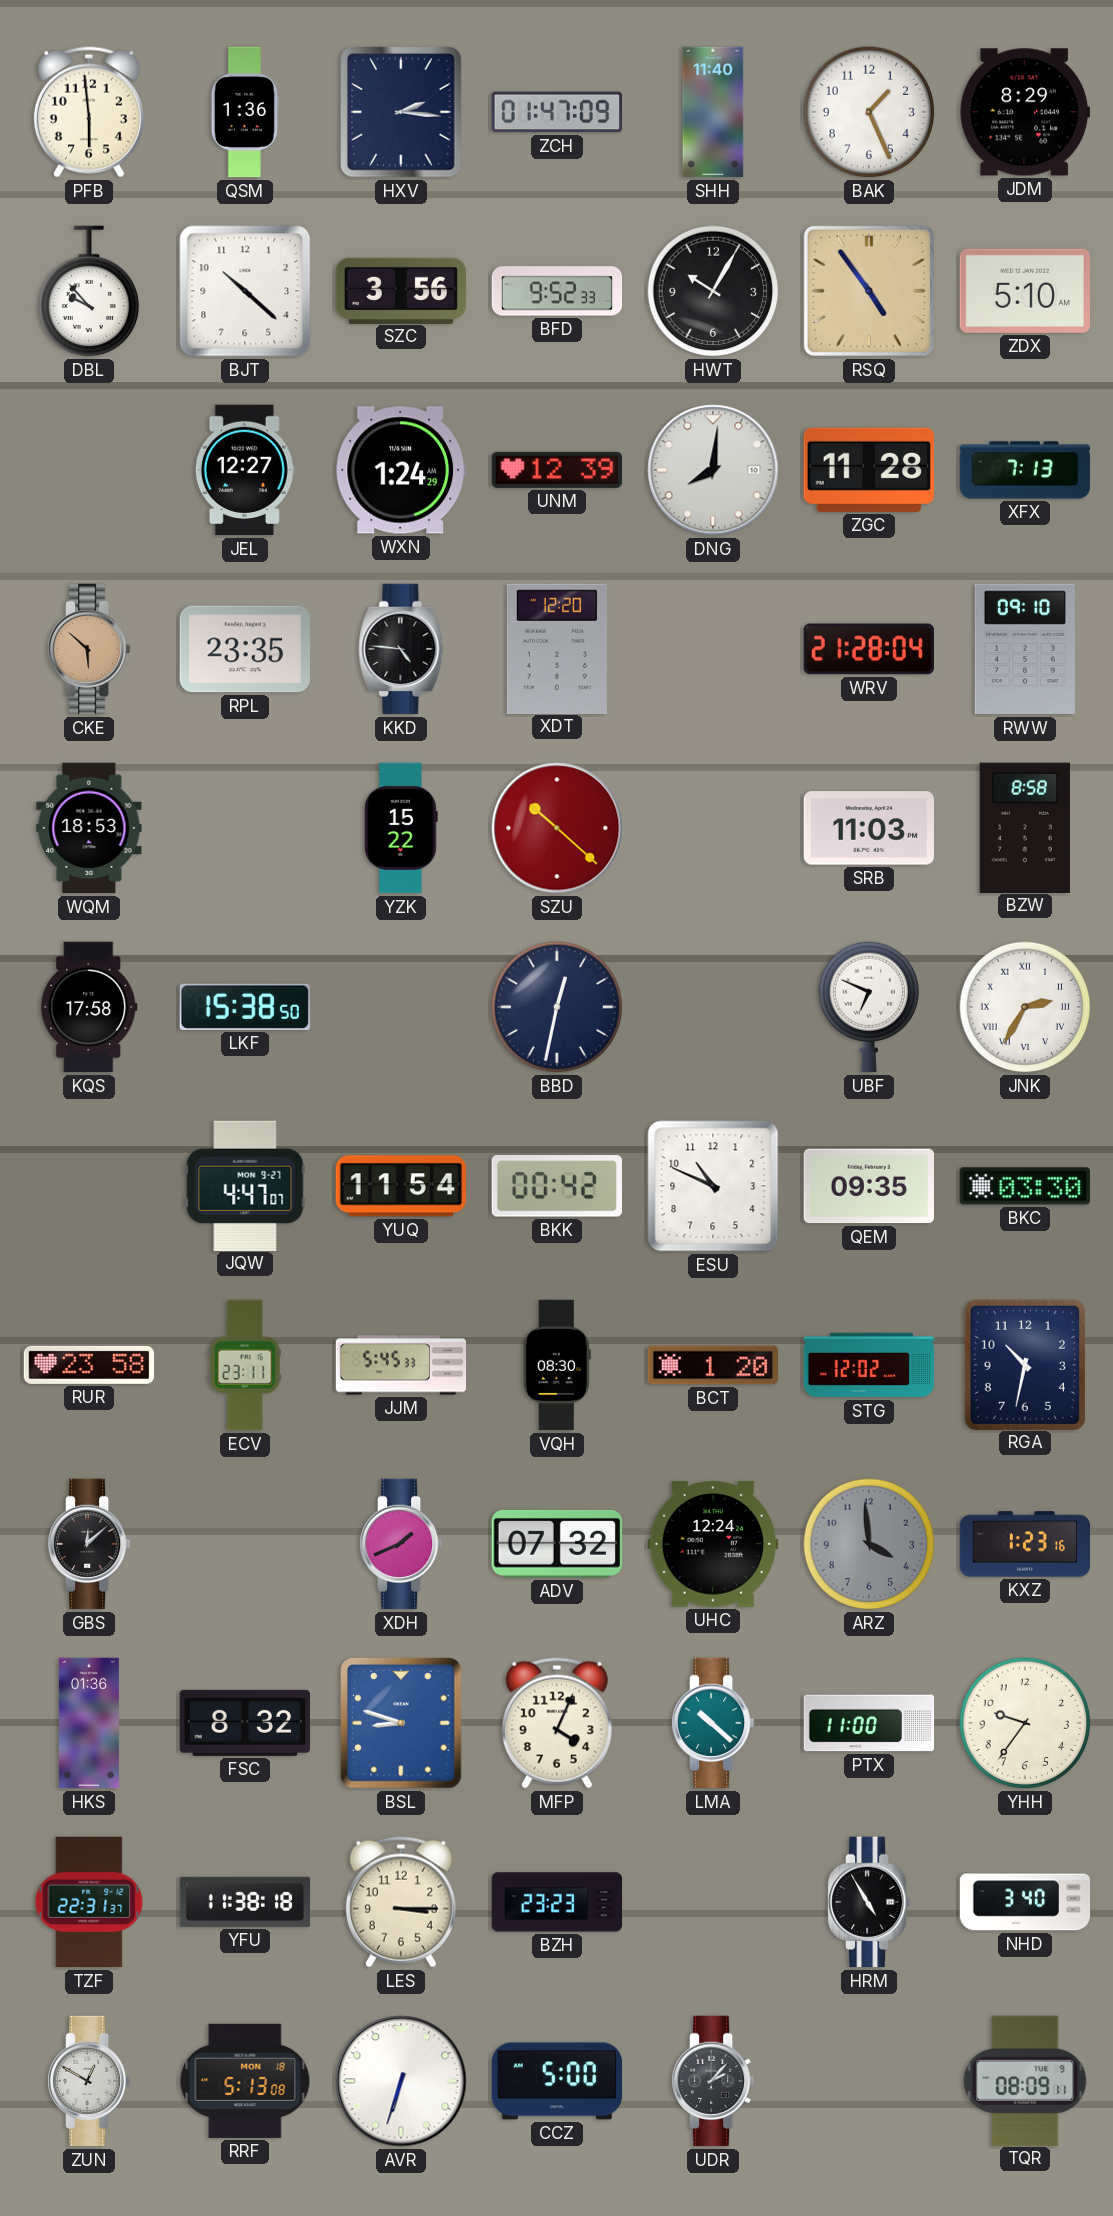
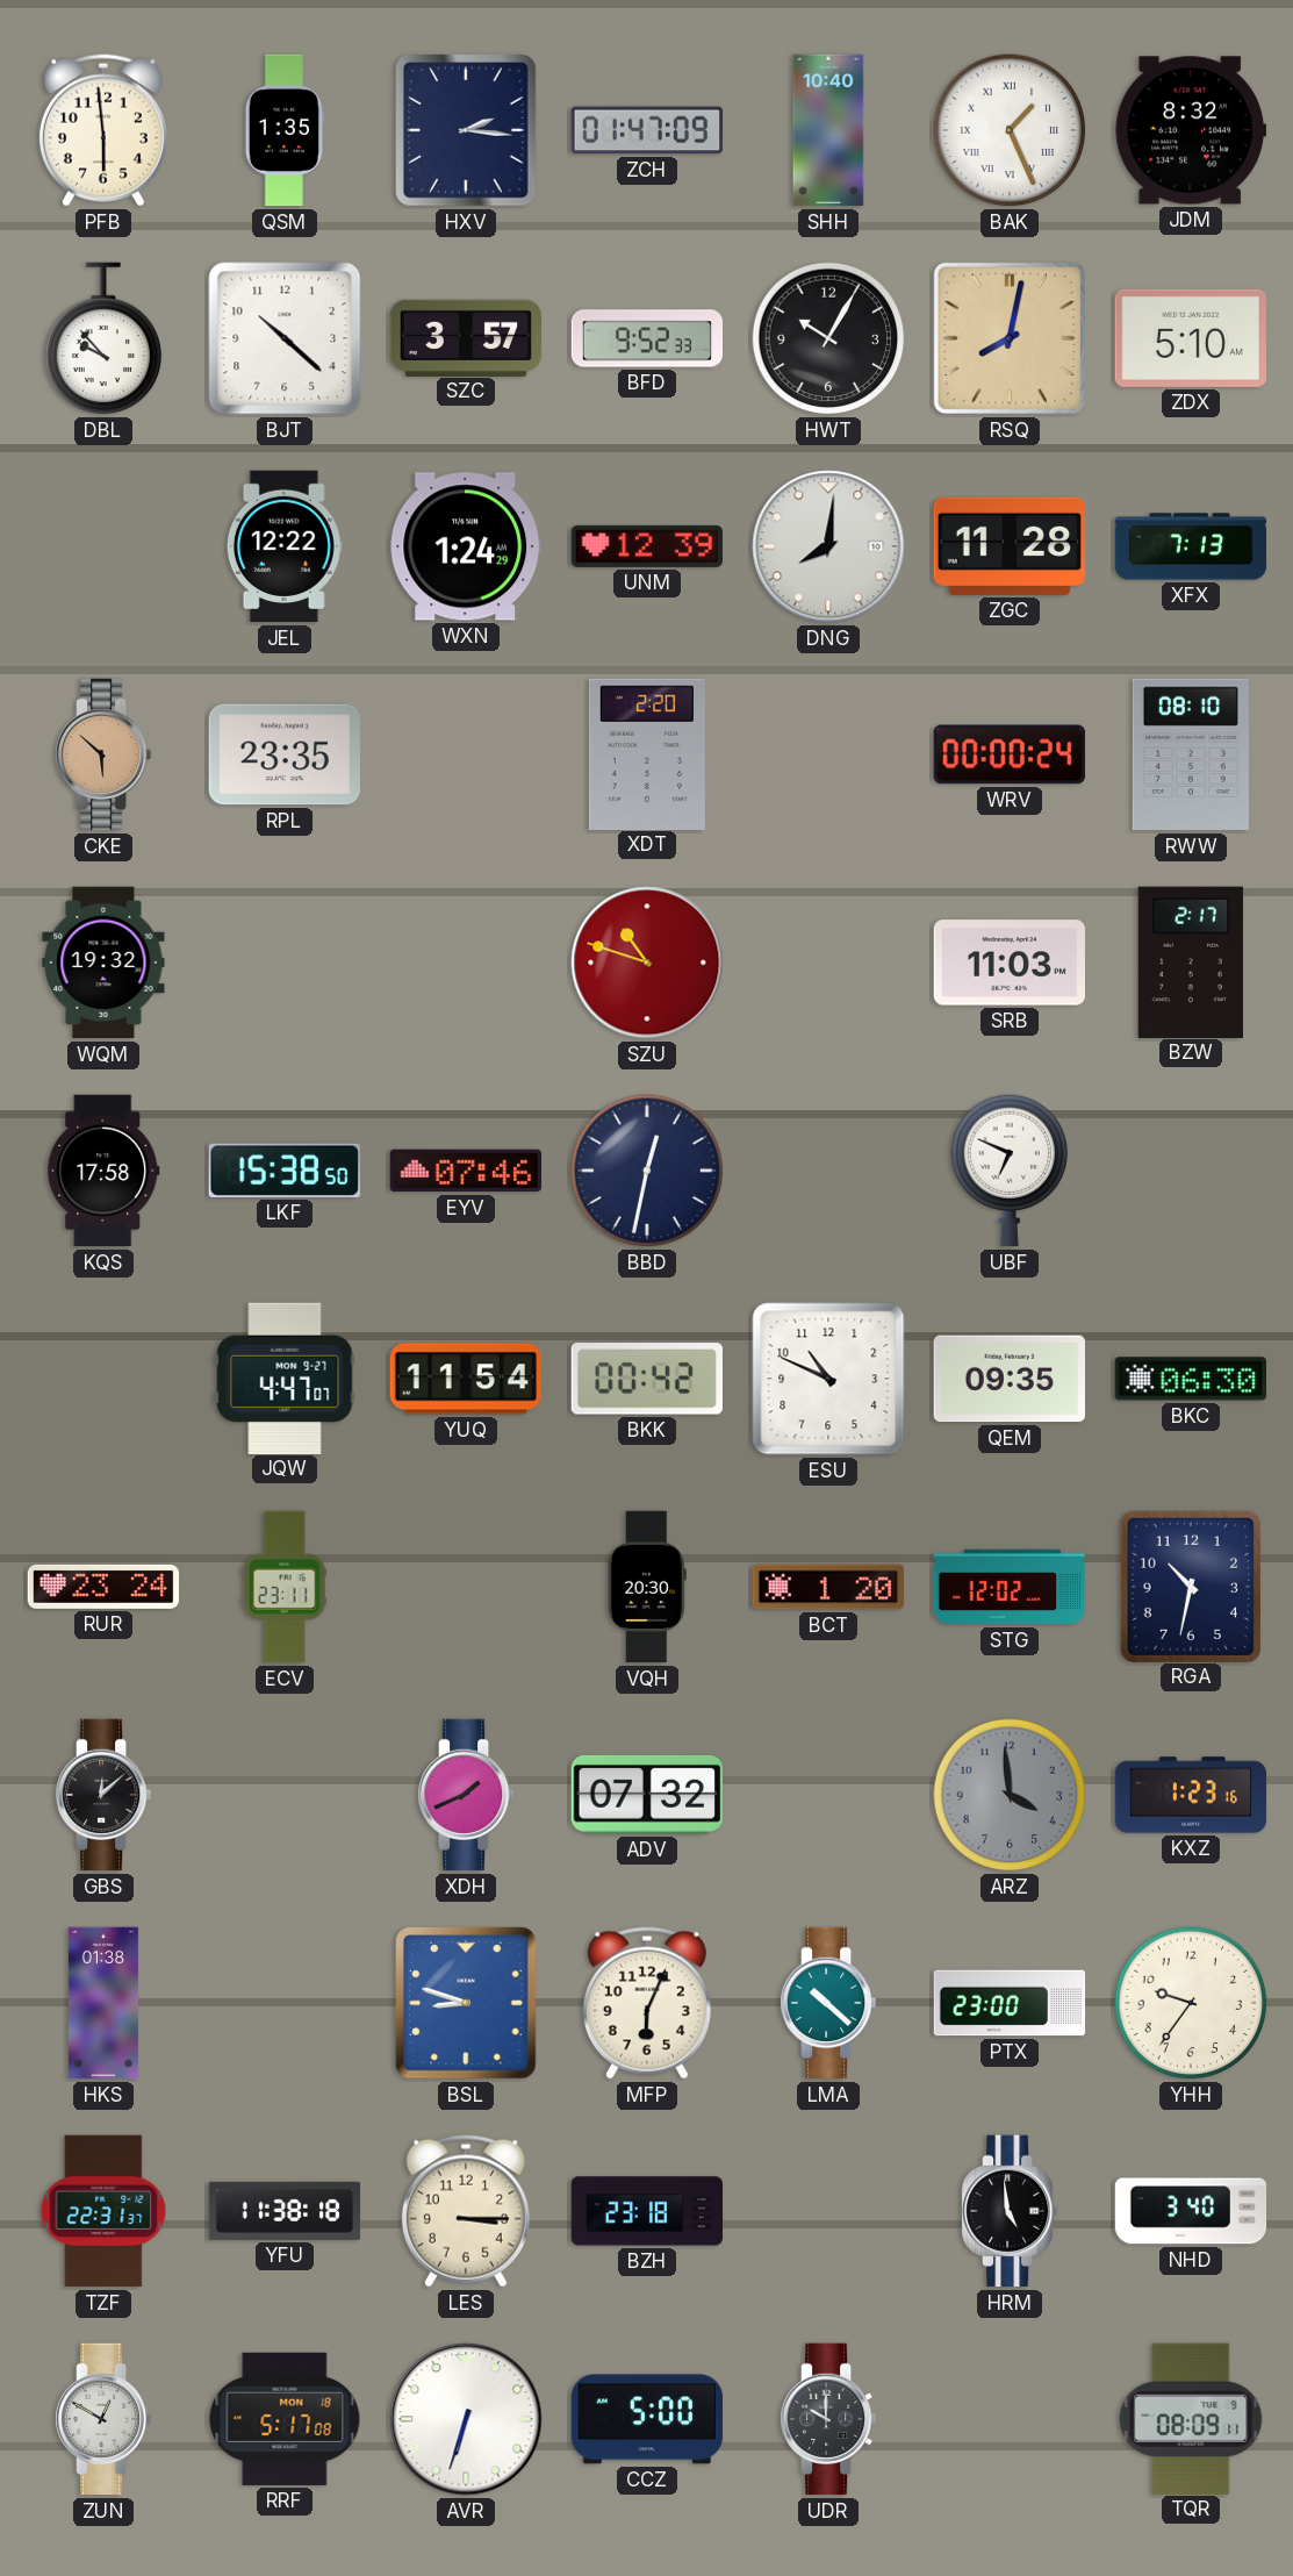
QSM: 1:36 -> 1:35
SHH: 11:40 -> 10:40
BAK numerals: Arabic -> Roman
JDM: 8:29 -> 8:32
SZC: 3:56 -> 3:57
RSQ: 4:54 -> 8:02
JEL: 12:27 -> 12:22
KKD: 4:46 -> none
XDT: 12:20 -> 2:20
WRV: 21:28 -> 00:00
RWW: 09:10 -> 08:10
WQM: 18:53 -> 19:32
YZK: 15:22 -> none
SZU: 10:22 -> 10:48
BZW: 8:58 -> 2:17
EYV: none -> 07:46
JNK: 2:35 -> none
BKC: 03:30 -> 06:30
RUR: 23:58 -> 23:24
JJM: 5:45 -> none
VQH: 08:30 -> 20:30
UHC: 12:24 -> none
HKS: 01:36 -> 01:38
FSC: 8:32 -> none
MFP: 4:04 -> 6:04
PTX: 11:00 -> 23:00
BZH: 23:23 -> 23:18
HRM: 4:55 -> 4:59
RRF: 5:13 -> 5:17
UDR: 2:07 -> 10:00
